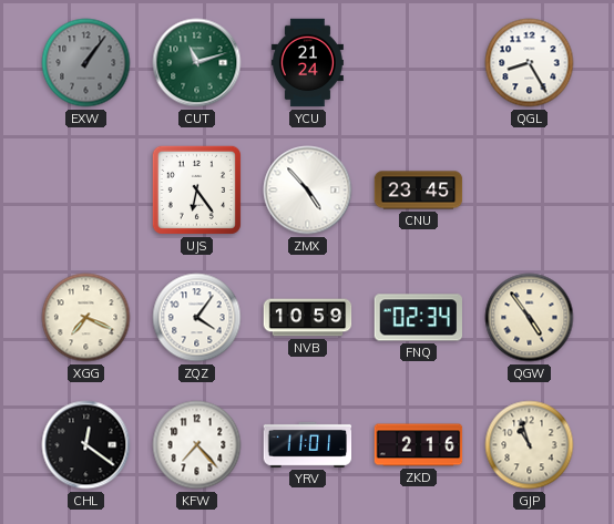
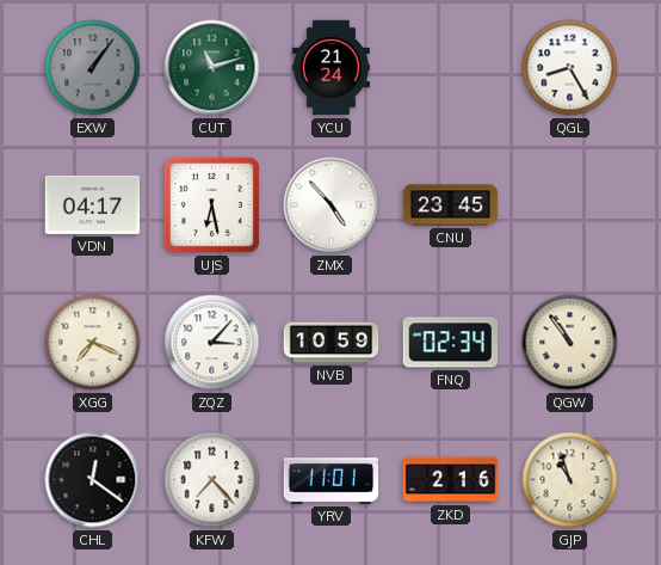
VDN: none -> 04:17
UJS: 6:24 -> 6:28
ZQZ: 4:06 -> 3:07
QGW: 4:54 -> 10:54
